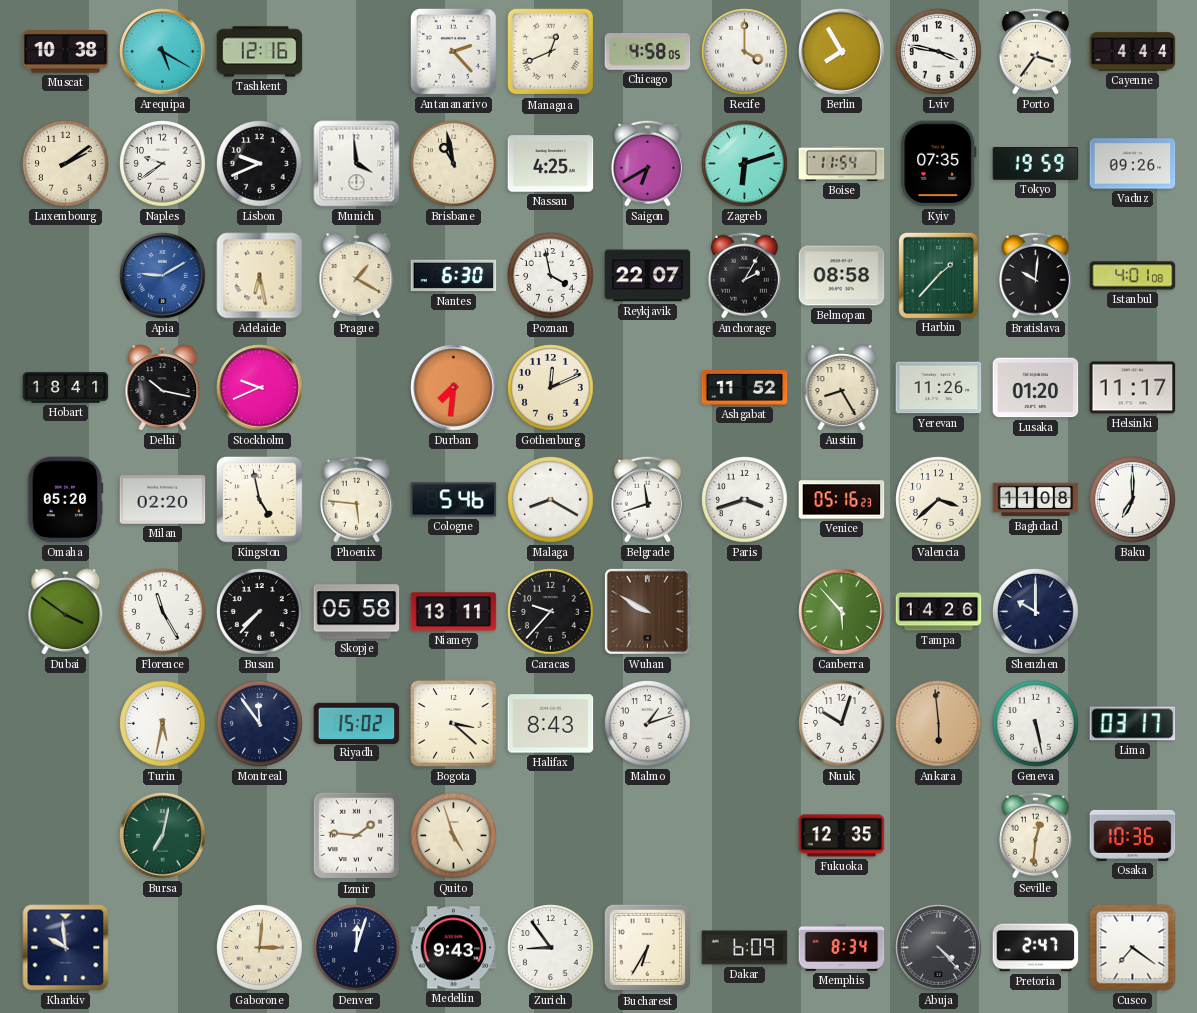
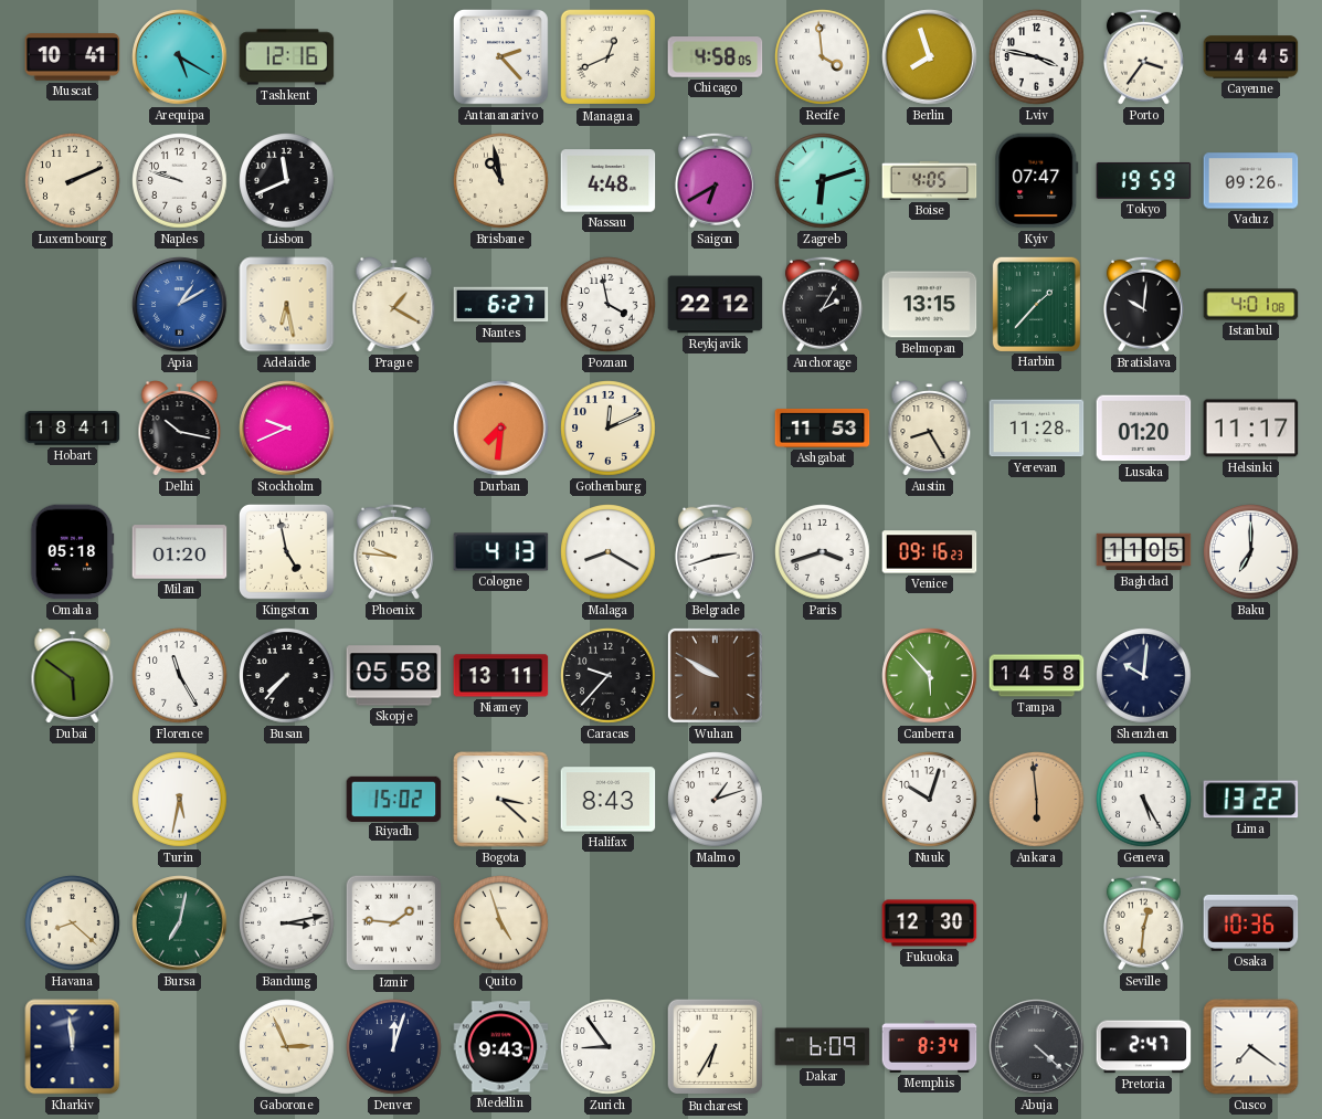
Muscat: 10:38 -> 10:41
Recife: 4:00 -> 3:59
Berlin: 7:55 -> 7:57
Cayenne: 4:44 -> 4:45
Luxembourg: 2:09 -> 2:11
Naples: 9:39 -> 9:48
Lisbon: 9:41 -> 11:41
Munich: 3:59 -> none
Nassau: 4:25 -> 4:48
Boise: 11:54 -> 4:05
Kyiv: 07:35 -> 07:47
Apia: 9:10 -> 1:10
Nantes: 6:30 -> 6:27
Reykjavik: 22:07 -> 22:12
Belmopan: 08:58 -> 13:15
Ashgabat: 11:52 -> 11:53
Yerevan: 11:26 -> 11:28
Omaha: 05:20 -> 05:18
Milan: 02:20 -> 01:20
Phoenix: 5:46 -> 9:46
Cologne: 5:46 -> 4:13
Belgrade: 11:42 -> 2:42
Venice: 05:16 -> 09:16
Valencia: 3:38 -> none
Baghdad: 11:08 -> 11:05
Dubai: 3:51 -> 5:51
Tampa: 14:26 -> 14:58
Shenzhen: 10:00 -> 10:01
Montreal: 11:54 -> none
Geneva: 5:28 -> 5:25
Lima: 03:17 -> 13:22
Havana: none -> 8:22
Bandung: none -> 3:13
Fukuoka: 12:35 -> 12:30
Kharkiv: 9:59 -> 11:59
Gaborone: 3:01 -> 2:56
Abuja: 4:23 -> 4:22
